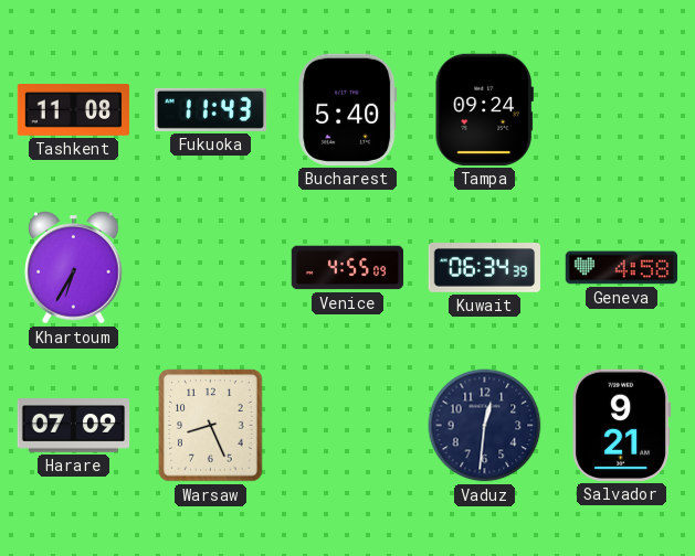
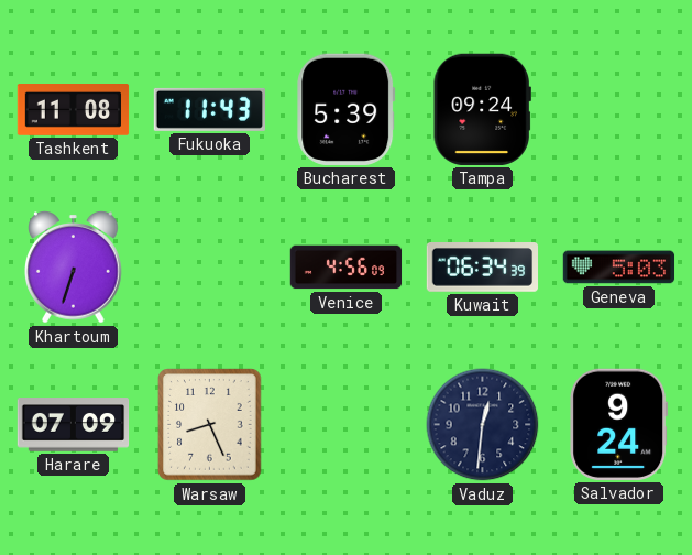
Bucharest: 5:40 -> 5:39
Khartoum: 6:35 -> 6:33
Venice: 4:55 -> 4:56
Geneva: 4:58 -> 5:03
Salvador: 9:21 -> 9:24
